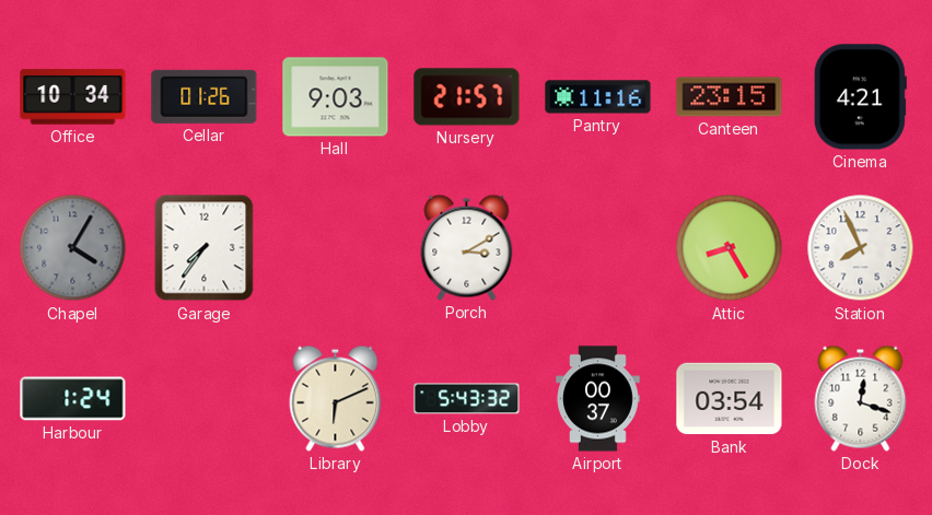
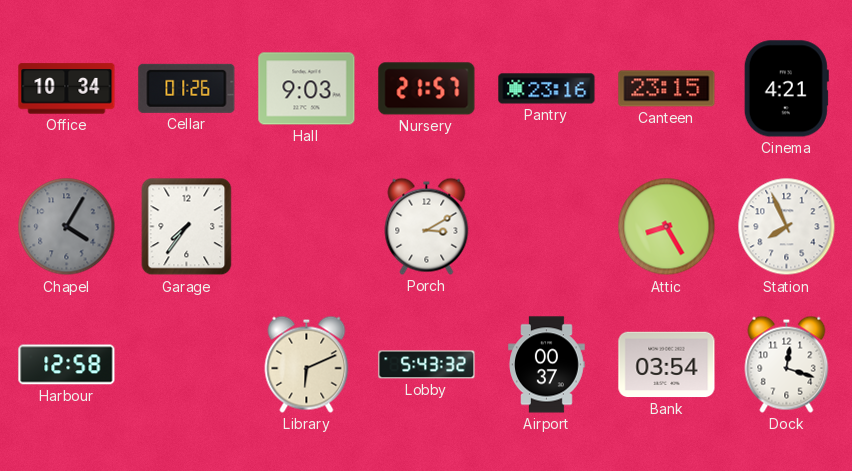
Pantry: 11:16 -> 23:16
Harbour: 1:24 -> 12:58
